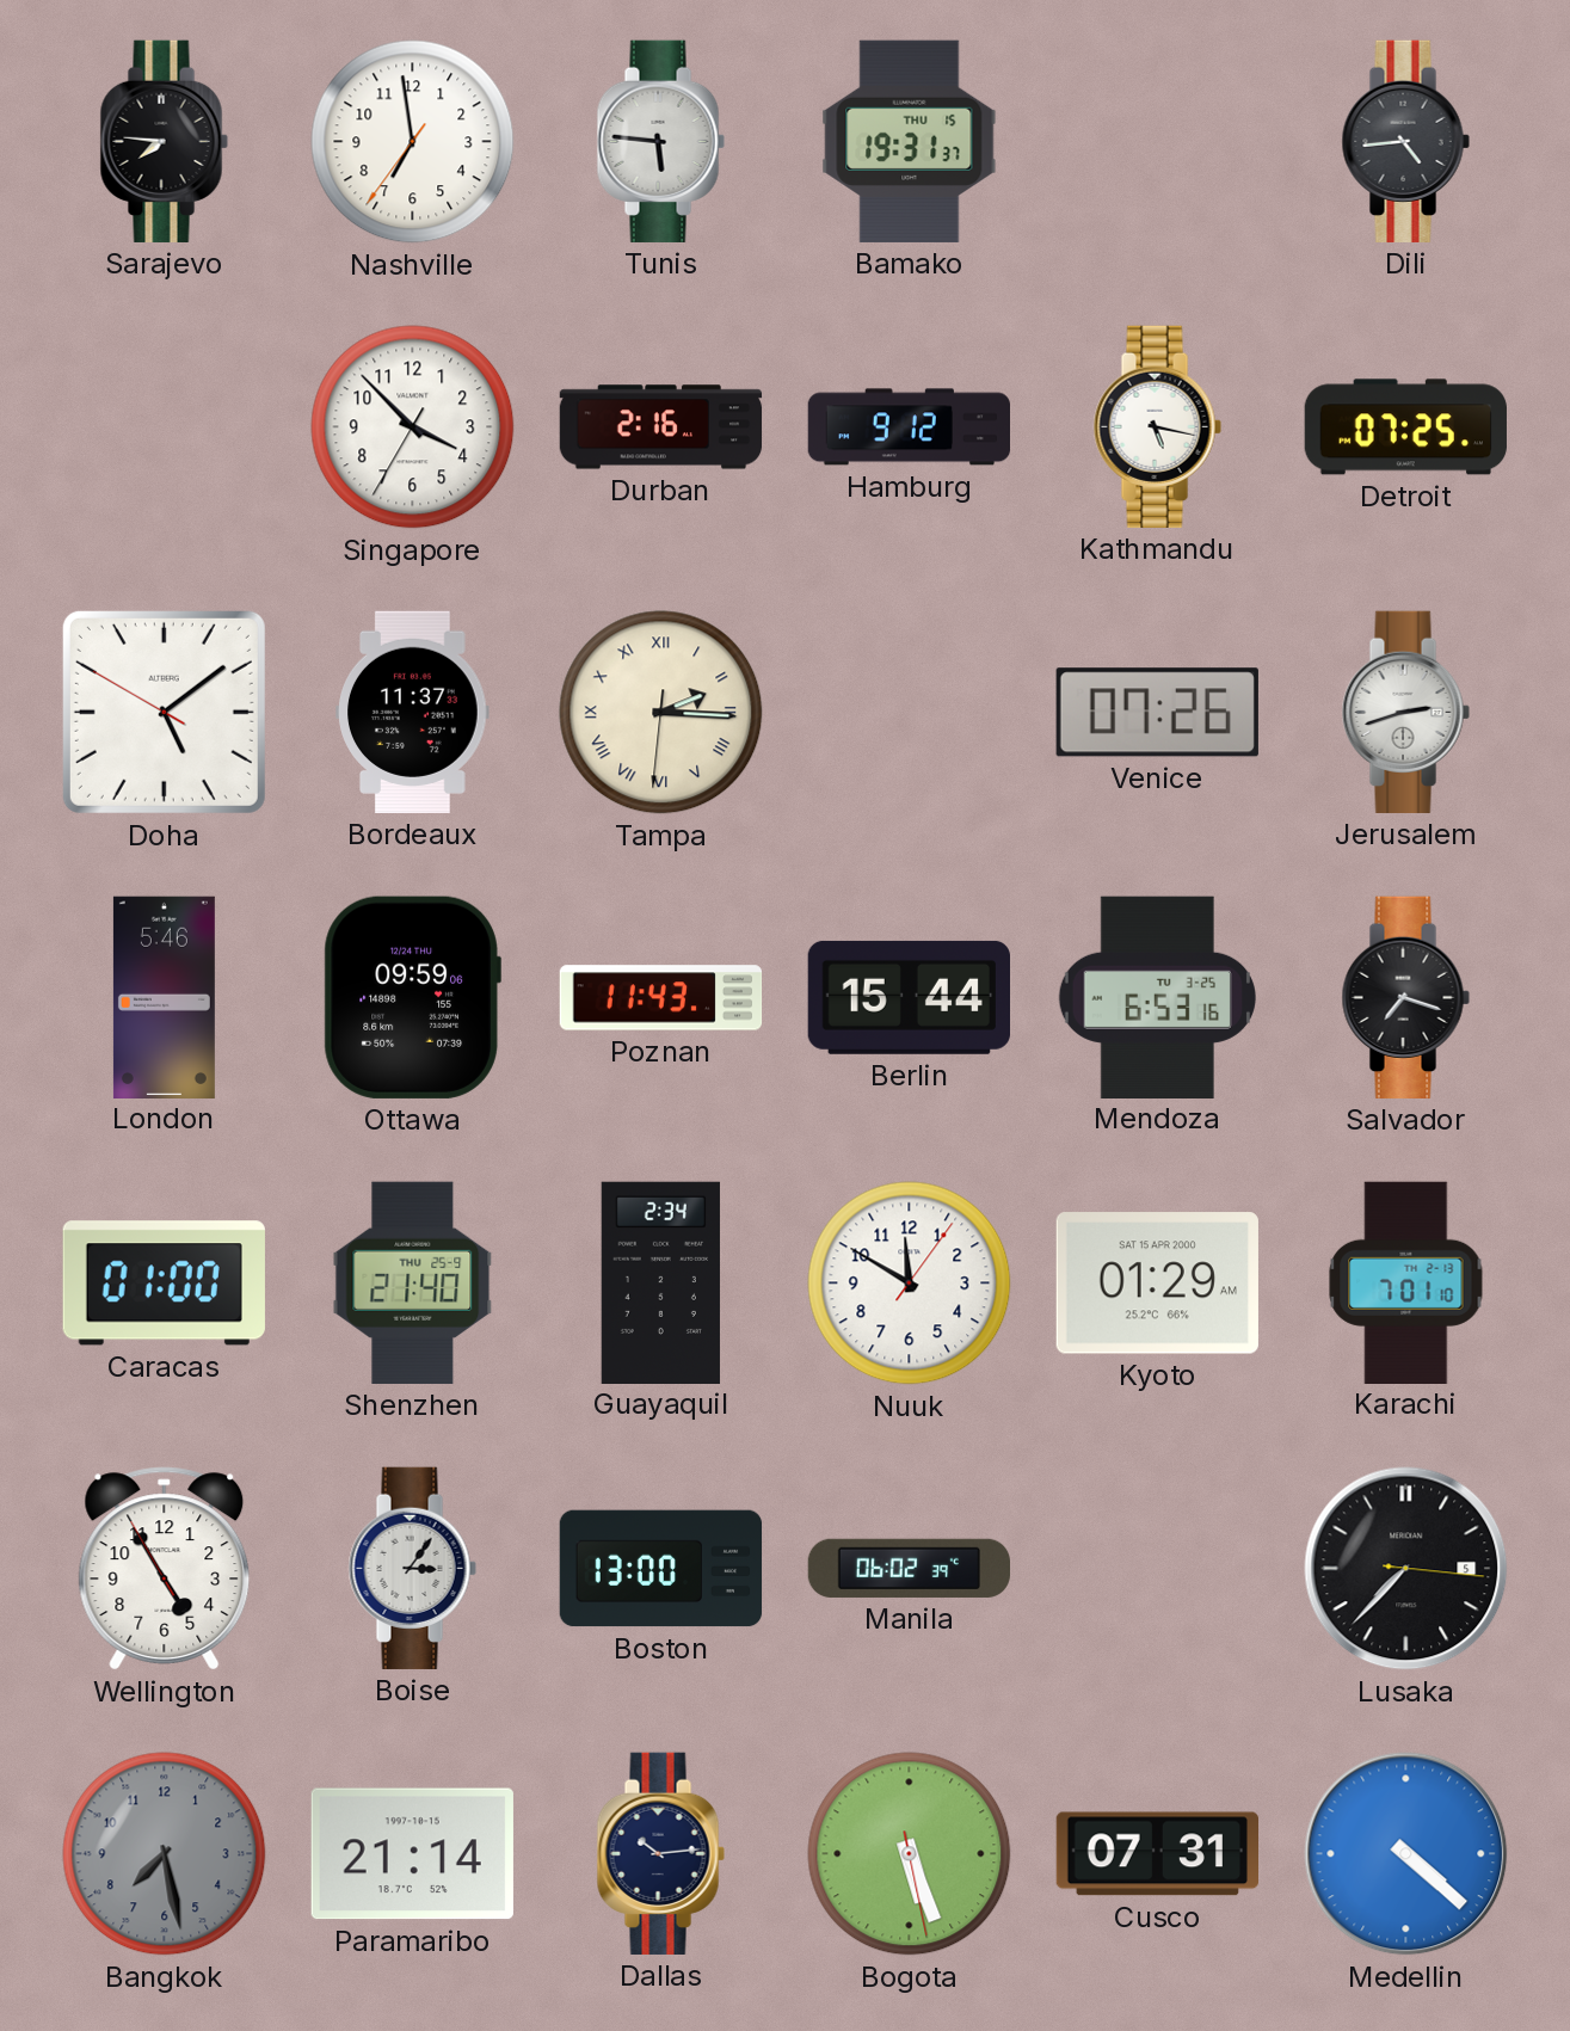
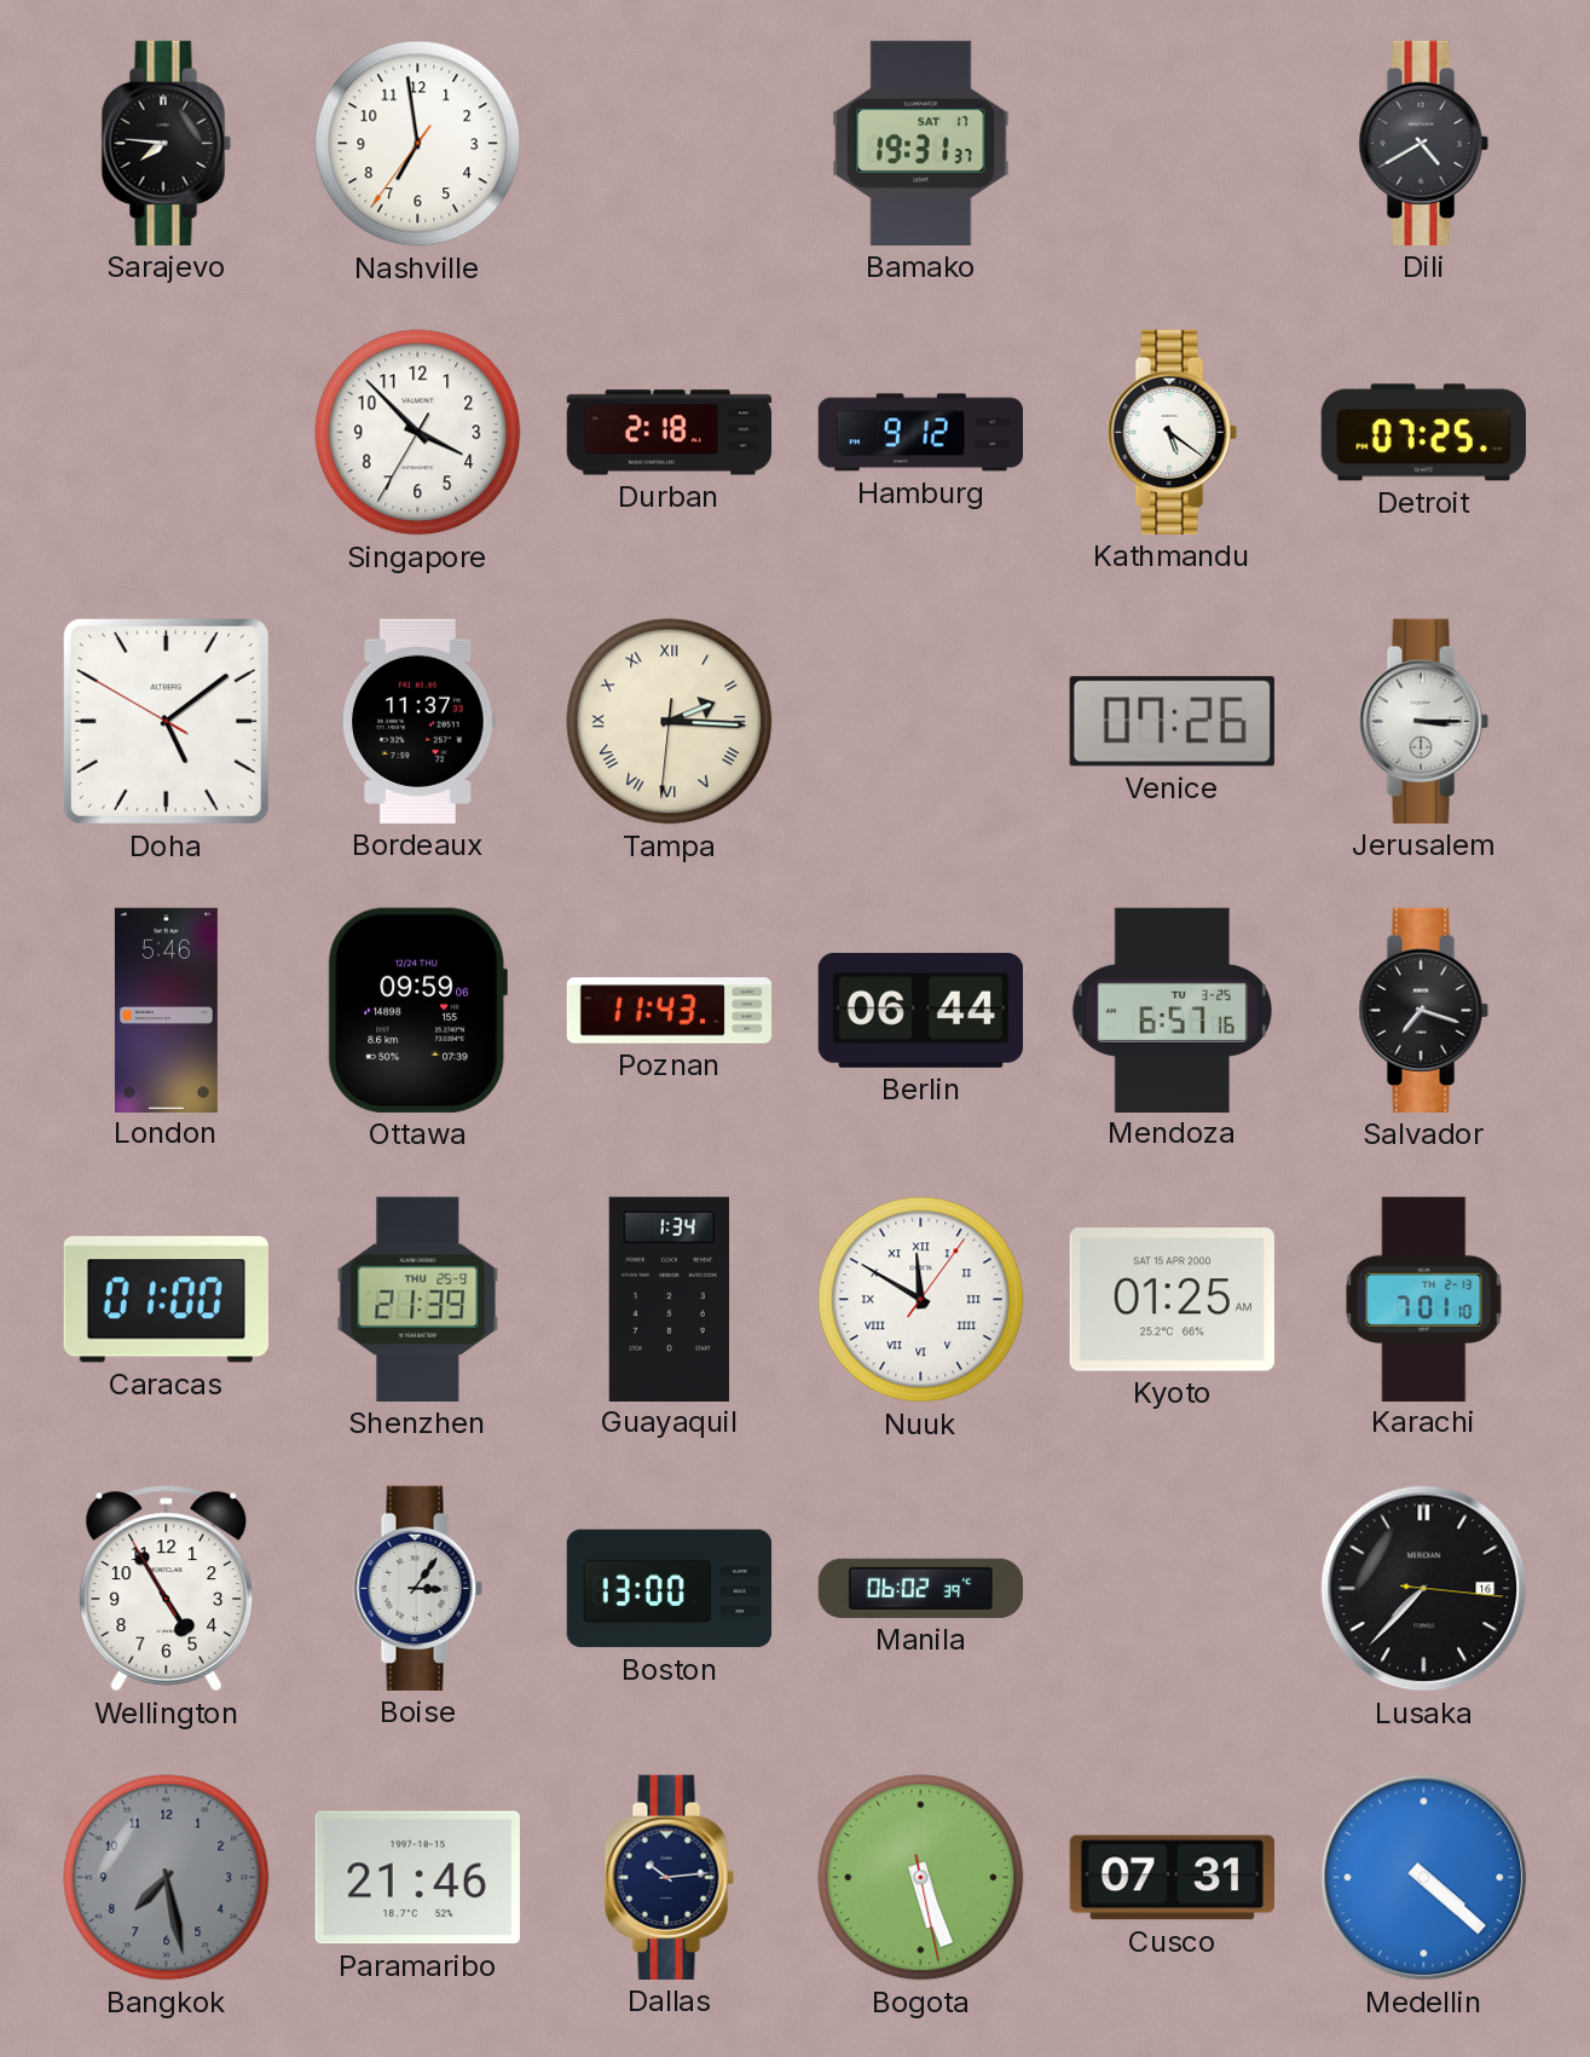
Tunis: 5:46 -> none
Bamako date: THU 15 -> SAT 17
Dili: 4:44 -> 4:40
Durban: 2:16 -> 2:18
Kathmandu: 5:17 -> 5:21
Jerusalem: 2:42 -> 3:15
Berlin: 15:44 -> 06:44
Mendoza: 6:53 -> 6:57
Shenzhen: 21:40 -> 21:39
Guayaquil: 2:34 -> 1:34
Nuuk numerals: Arabic -> Roman
Kyoto: 01:29 -> 01:25
Lusaka date: 5 -> 16
Paramaribo: 21:14 -> 21:46
